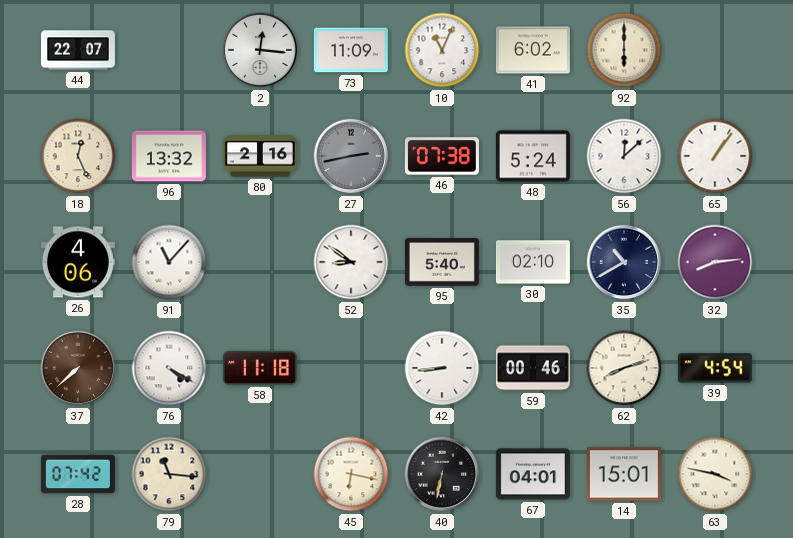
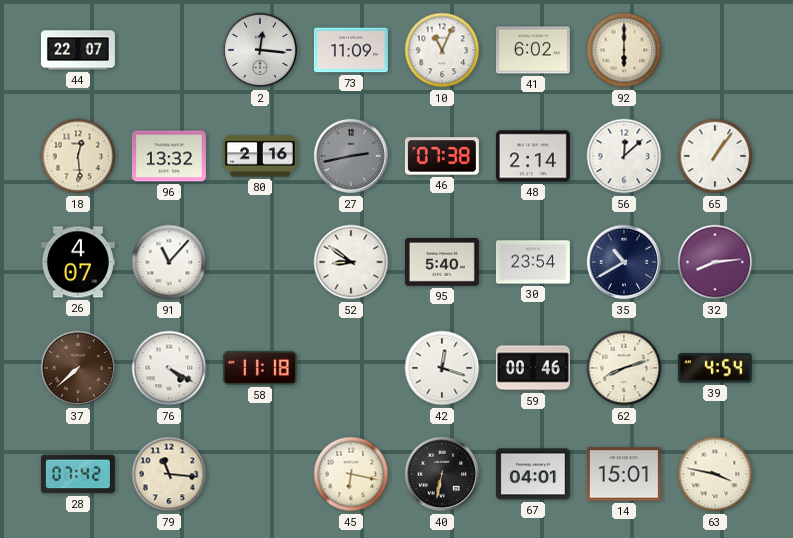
18: 12:26 -> 12:29
48: 5:24 -> 2:14
26: 4:06 -> 4:07
30: 02:10 -> 23:54
42: 8:44 -> 12:18
